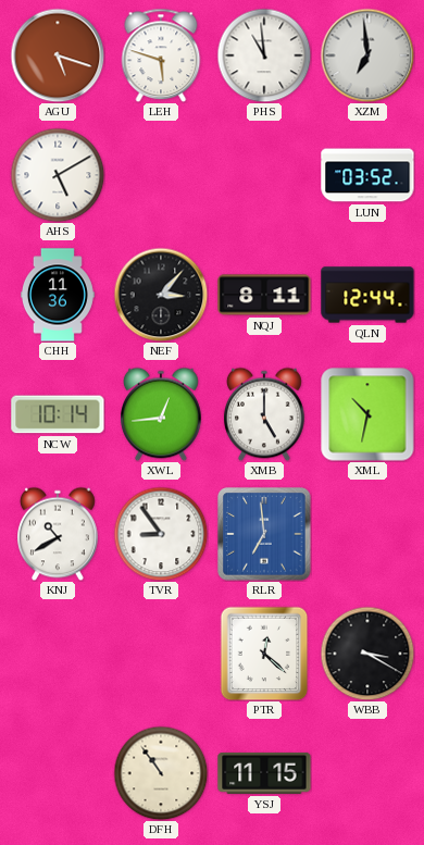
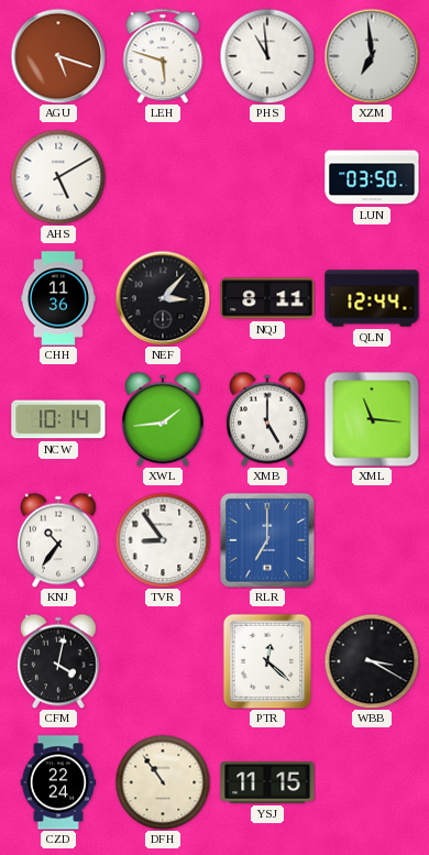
LUN: 03:52 -> 03:50
XWL: 12:44 -> 1:44
XML: 10:32 -> 11:16
KNJ: 10:40 -> 10:36
RLR: 6:59 -> 7:00
CFM: none -> 4:02
CZD: none -> 22:24
